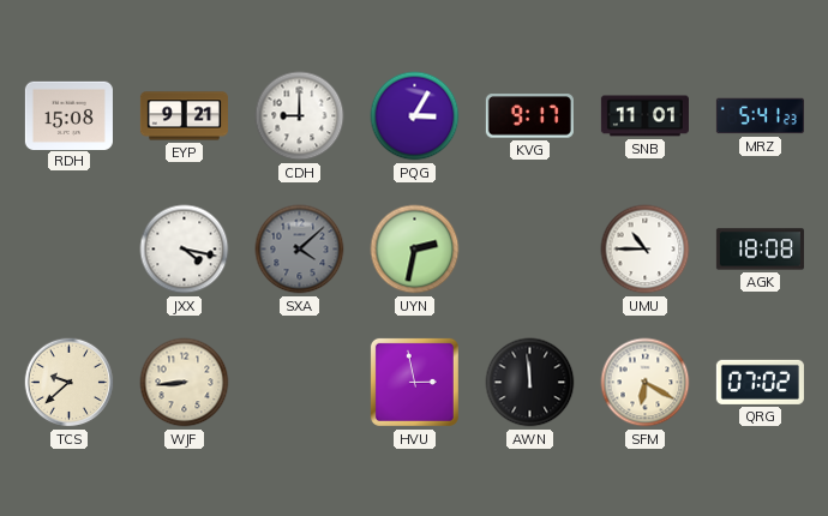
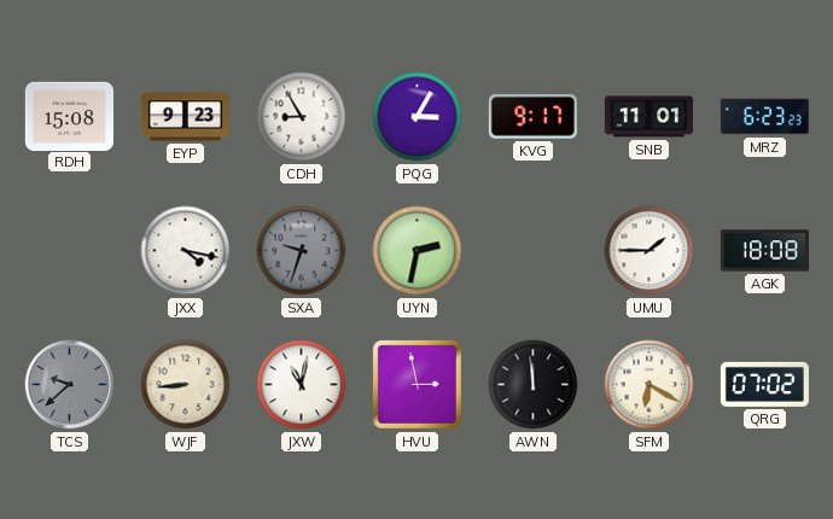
EYP: 9:21 -> 9:23
CDH: 9:00 -> 8:55
MRZ: 5:41 -> 6:23
SXA: 4:08 -> 9:33
UMU: 10:45 -> 1:45
TCS dial: cream -> grey
JXW: none -> 11:02
